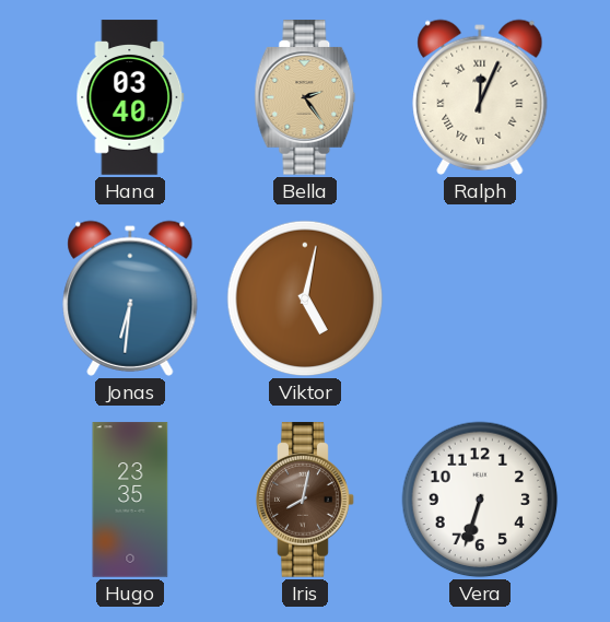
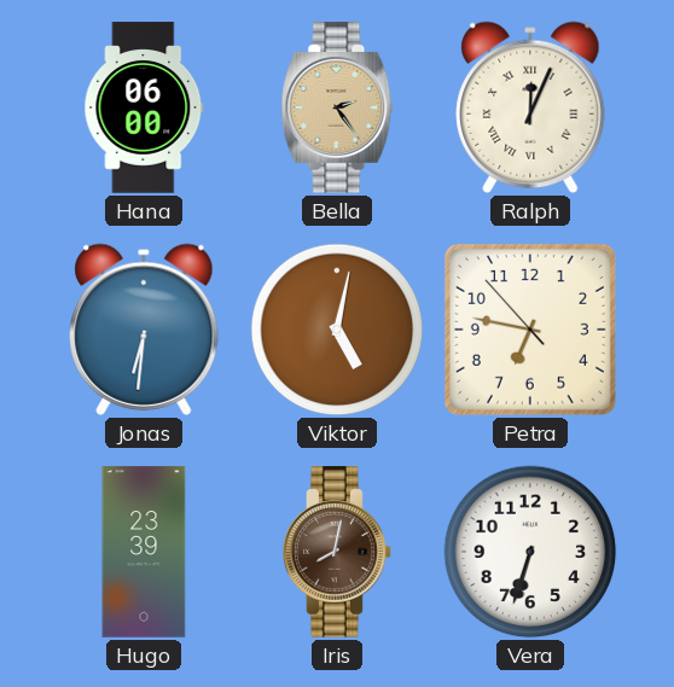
Hana: 03:40 -> 06:00
Petra: none -> 6:46
Hugo: 23:35 -> 23:39
